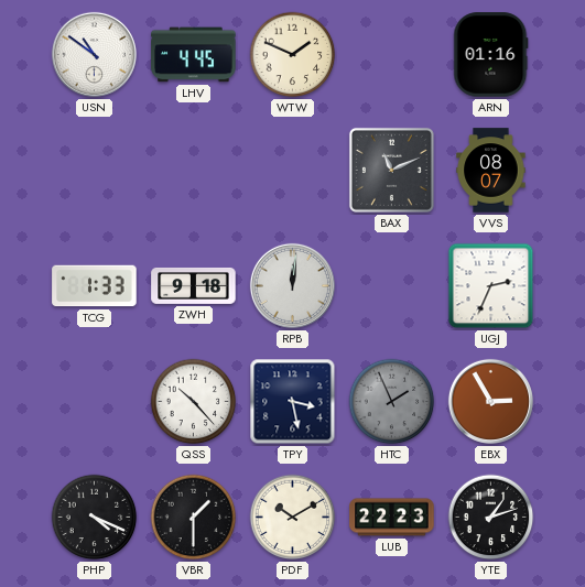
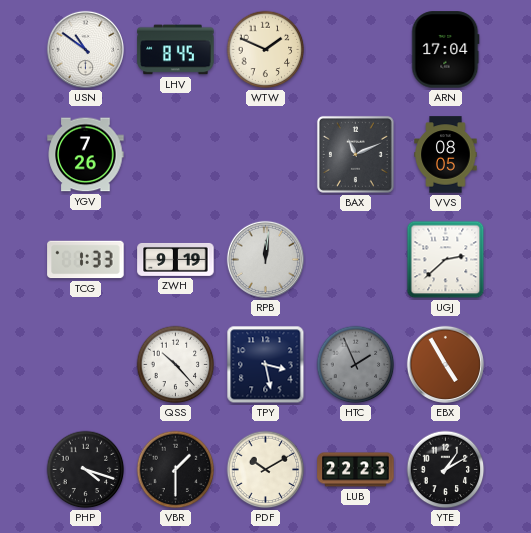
LHV: 4:45 -> 8:45
ARN: 01:16 -> 17:04
YGV: none -> 7:26
VVS: 08:07 -> 08:05
ZWH: 9:18 -> 9:19
UGJ: 2:34 -> 2:38
EBX: 2:55 -> 4:55
PHP: 4:19 -> 4:18
YTE: 1:12 -> 1:10
